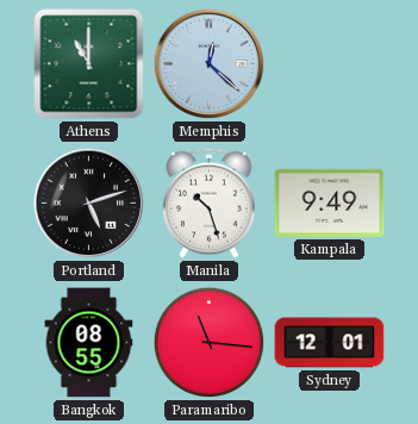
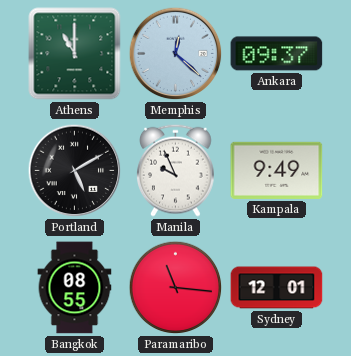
Ankara: none -> 09:37
Portland: 5:12 -> 5:10
Manila: 10:27 -> 9:56
